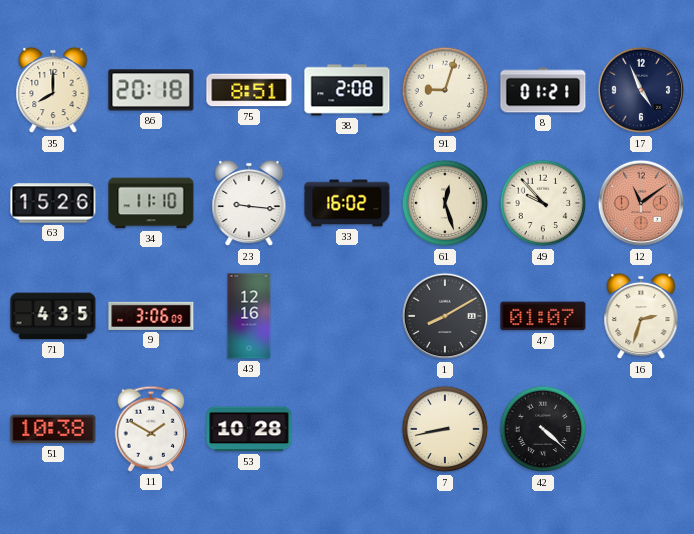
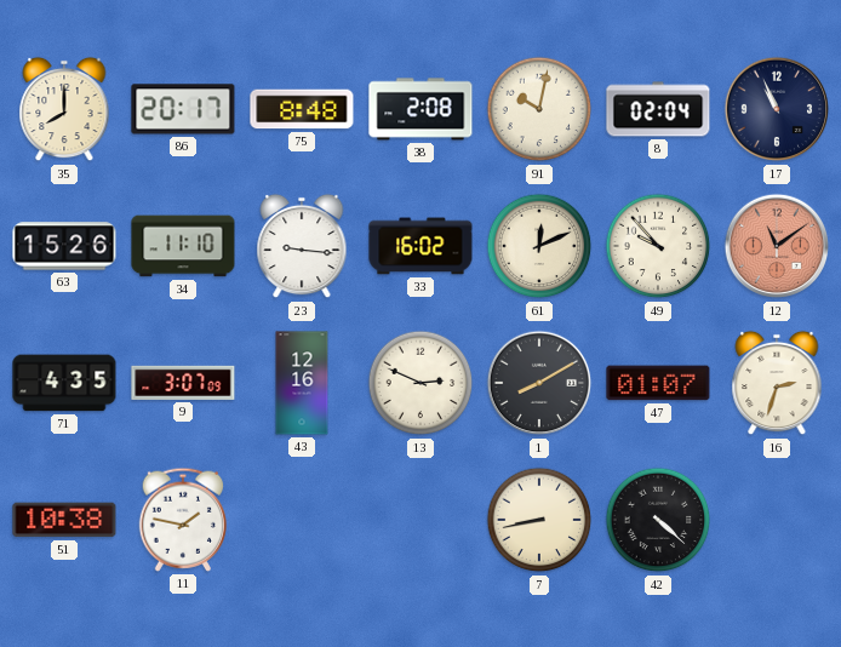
86: 20:18 -> 20:17
75: 8:51 -> 8:48
91: 9:03 -> 10:02
8: 01:21 -> 02:04
17: 4:56 -> 10:56
61: 12:27 -> 12:11
9: 3:06 -> 3:07
13: none -> 2:49
11: 1:50 -> 1:47
53: 10:28 -> none
